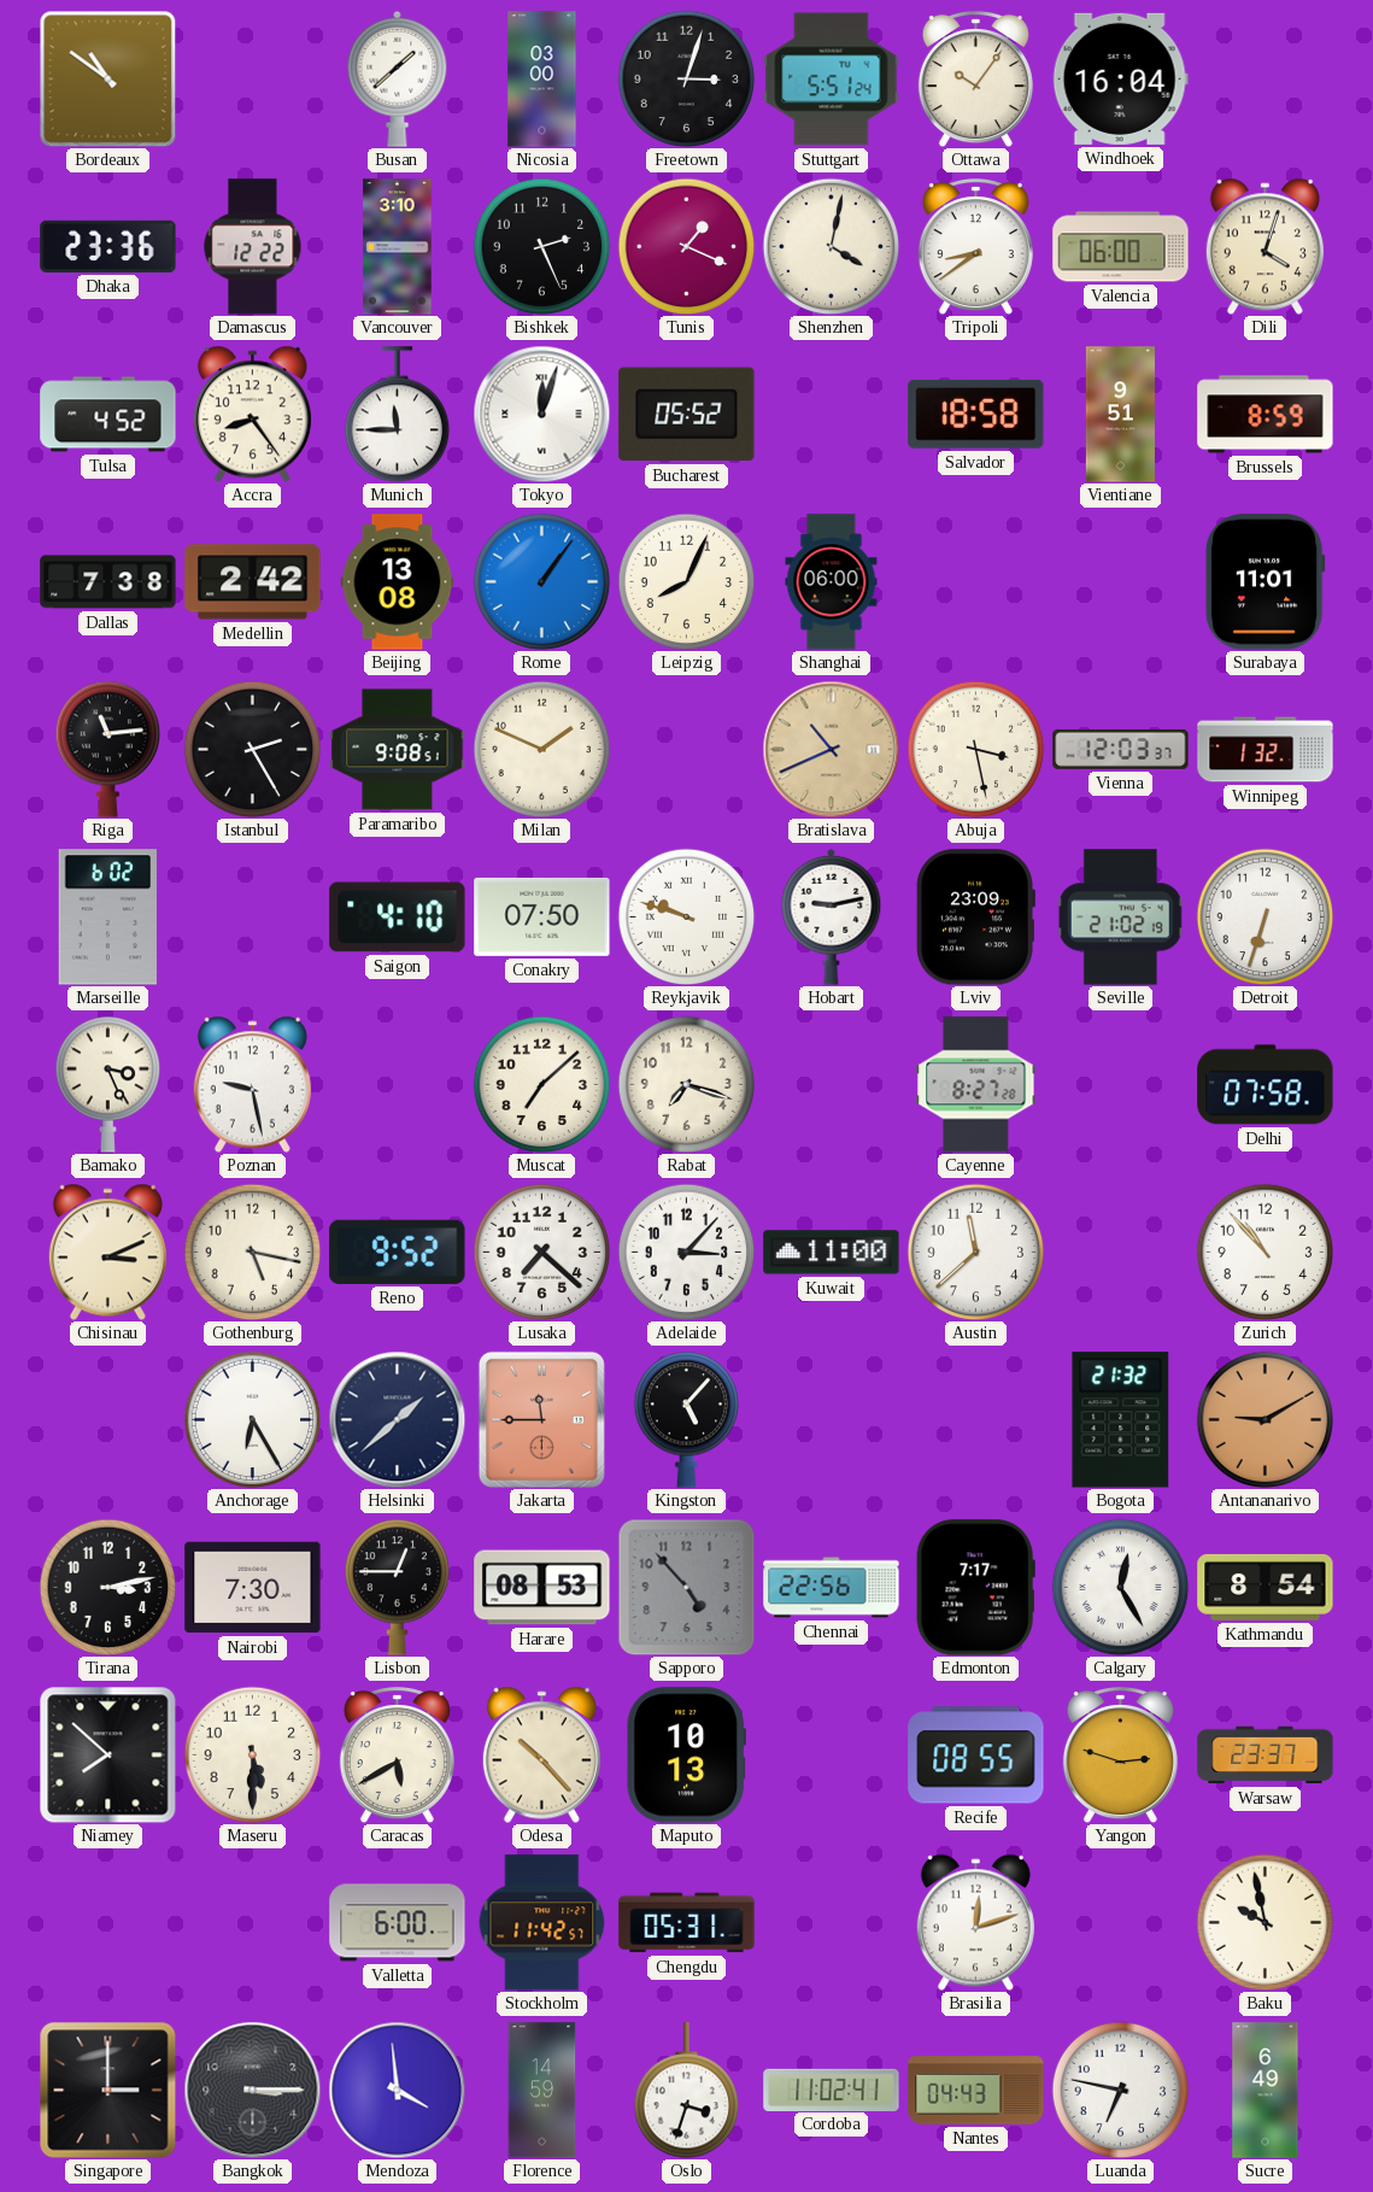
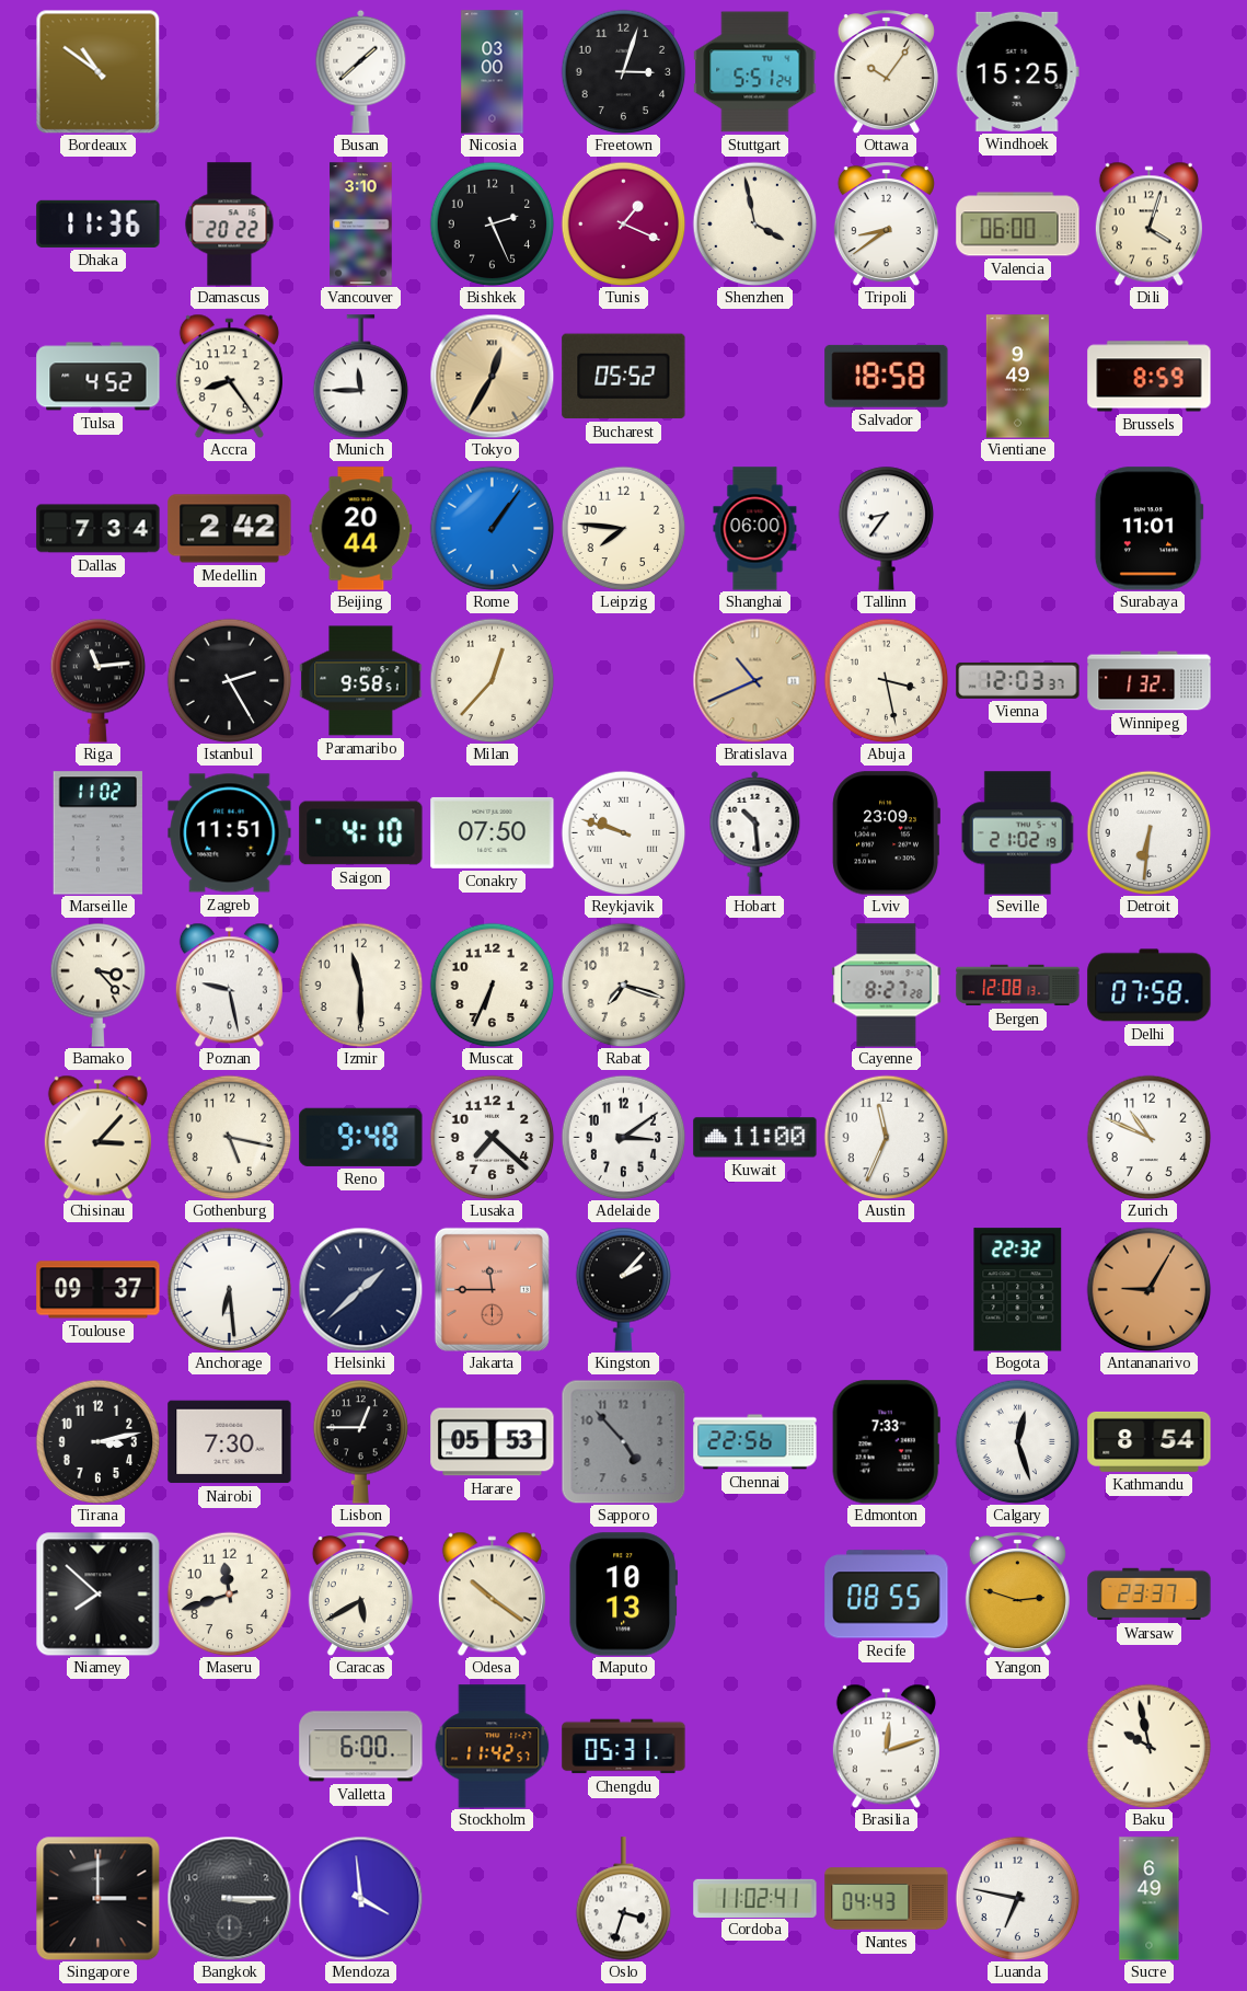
Windhoek: 16:04 -> 15:25
Dhaka: 23:36 -> 11:36
Damascus: 12:22 -> 20:22
Shenzhen: 4:02 -> 3:58
Tokyo: 12:03 -> 12:35
Tokyo dial: white -> champagne
Vientiane: 9:51 -> 9:49
Dallas: 7:38 -> 7:34
Beijing: 13:08 -> 20:44
Leipzig: 8:04 -> 7:46
Tallinn: none -> 8:36
Paramaribo: 9:08 -> 9:58
Milan: 1:49 -> 12:37
Marseille: 6:02 -> 11:02
Zagreb: none -> 11:51
Hobart: 9:13 -> 10:29
Detroit: 6:33 -> 6:31
Bamako: 3:26 -> 3:23
Izmir: none -> 11:30
Muscat: 7:08 -> 6:34
Bergen: none -> 12:08
Chisinau: 3:11 -> 3:07
Reno: 9:52 -> 9:48
Adelaide: 3:07 -> 3:09
Austin: 11:38 -> 11:34
Zurich: 10:53 -> 10:49
Toulouse: none -> 09:37
Anchorage: 6:25 -> 6:29
Kingston: 5:07 -> 2:07
Bogota: 21:32 -> 22:32
Antananarivo: 9:10 -> 9:05
Harare: 08:53 -> 05:53
Edmonton: 7:17 -> 7:33
Calgary: 12:25 -> 12:27
Maseru: 5:30 -> 11:42
Odesa: 10:23 -> 10:21
Florence: 14:59 -> none
